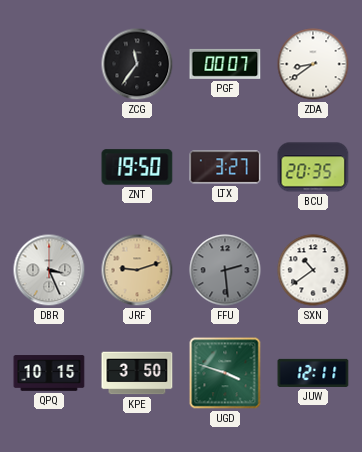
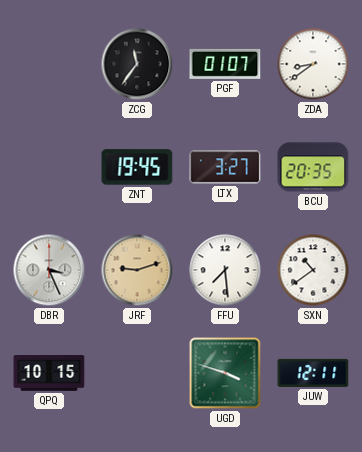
PGF: 00:07 -> 01:07
ZNT: 19:50 -> 19:45
FFU: 2:29 -> 7:29
FFU dial: grey -> white
KPE: 3:50 -> none
